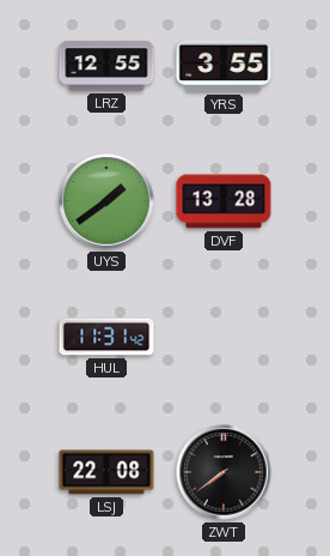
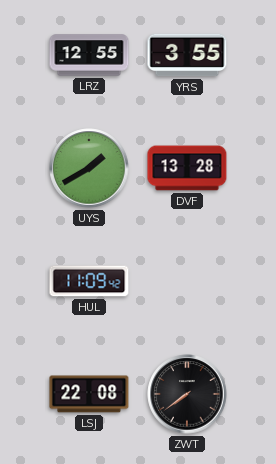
UYS: 1:39 -> 1:40
HUL: 11:31 -> 11:09
